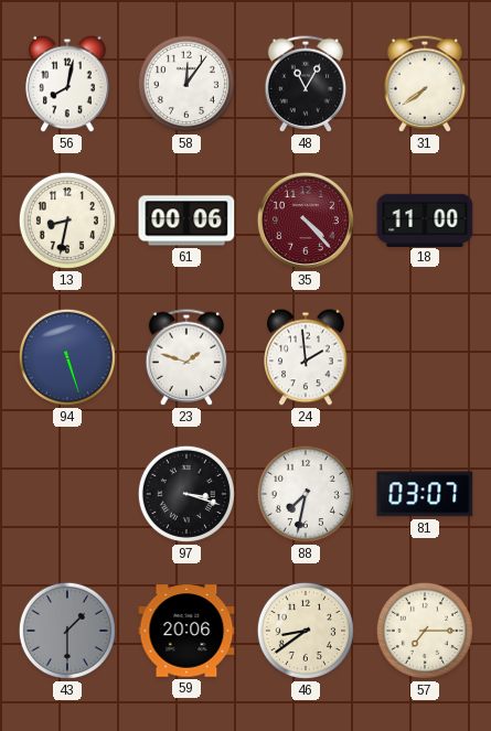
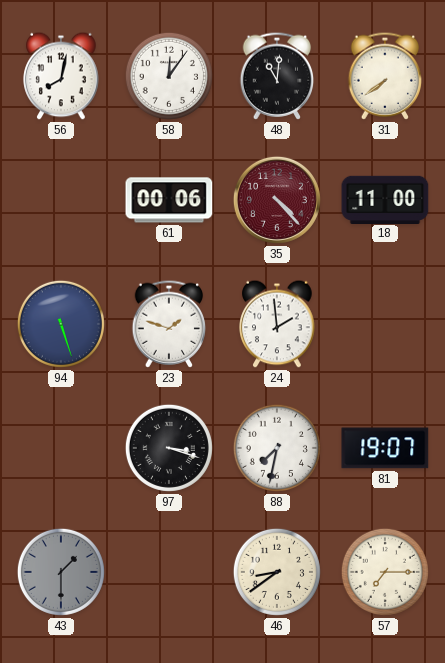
48: 11:05 -> 11:01
13: 8:32 -> none
81: 03:07 -> 19:07
59: 20:06 -> none
